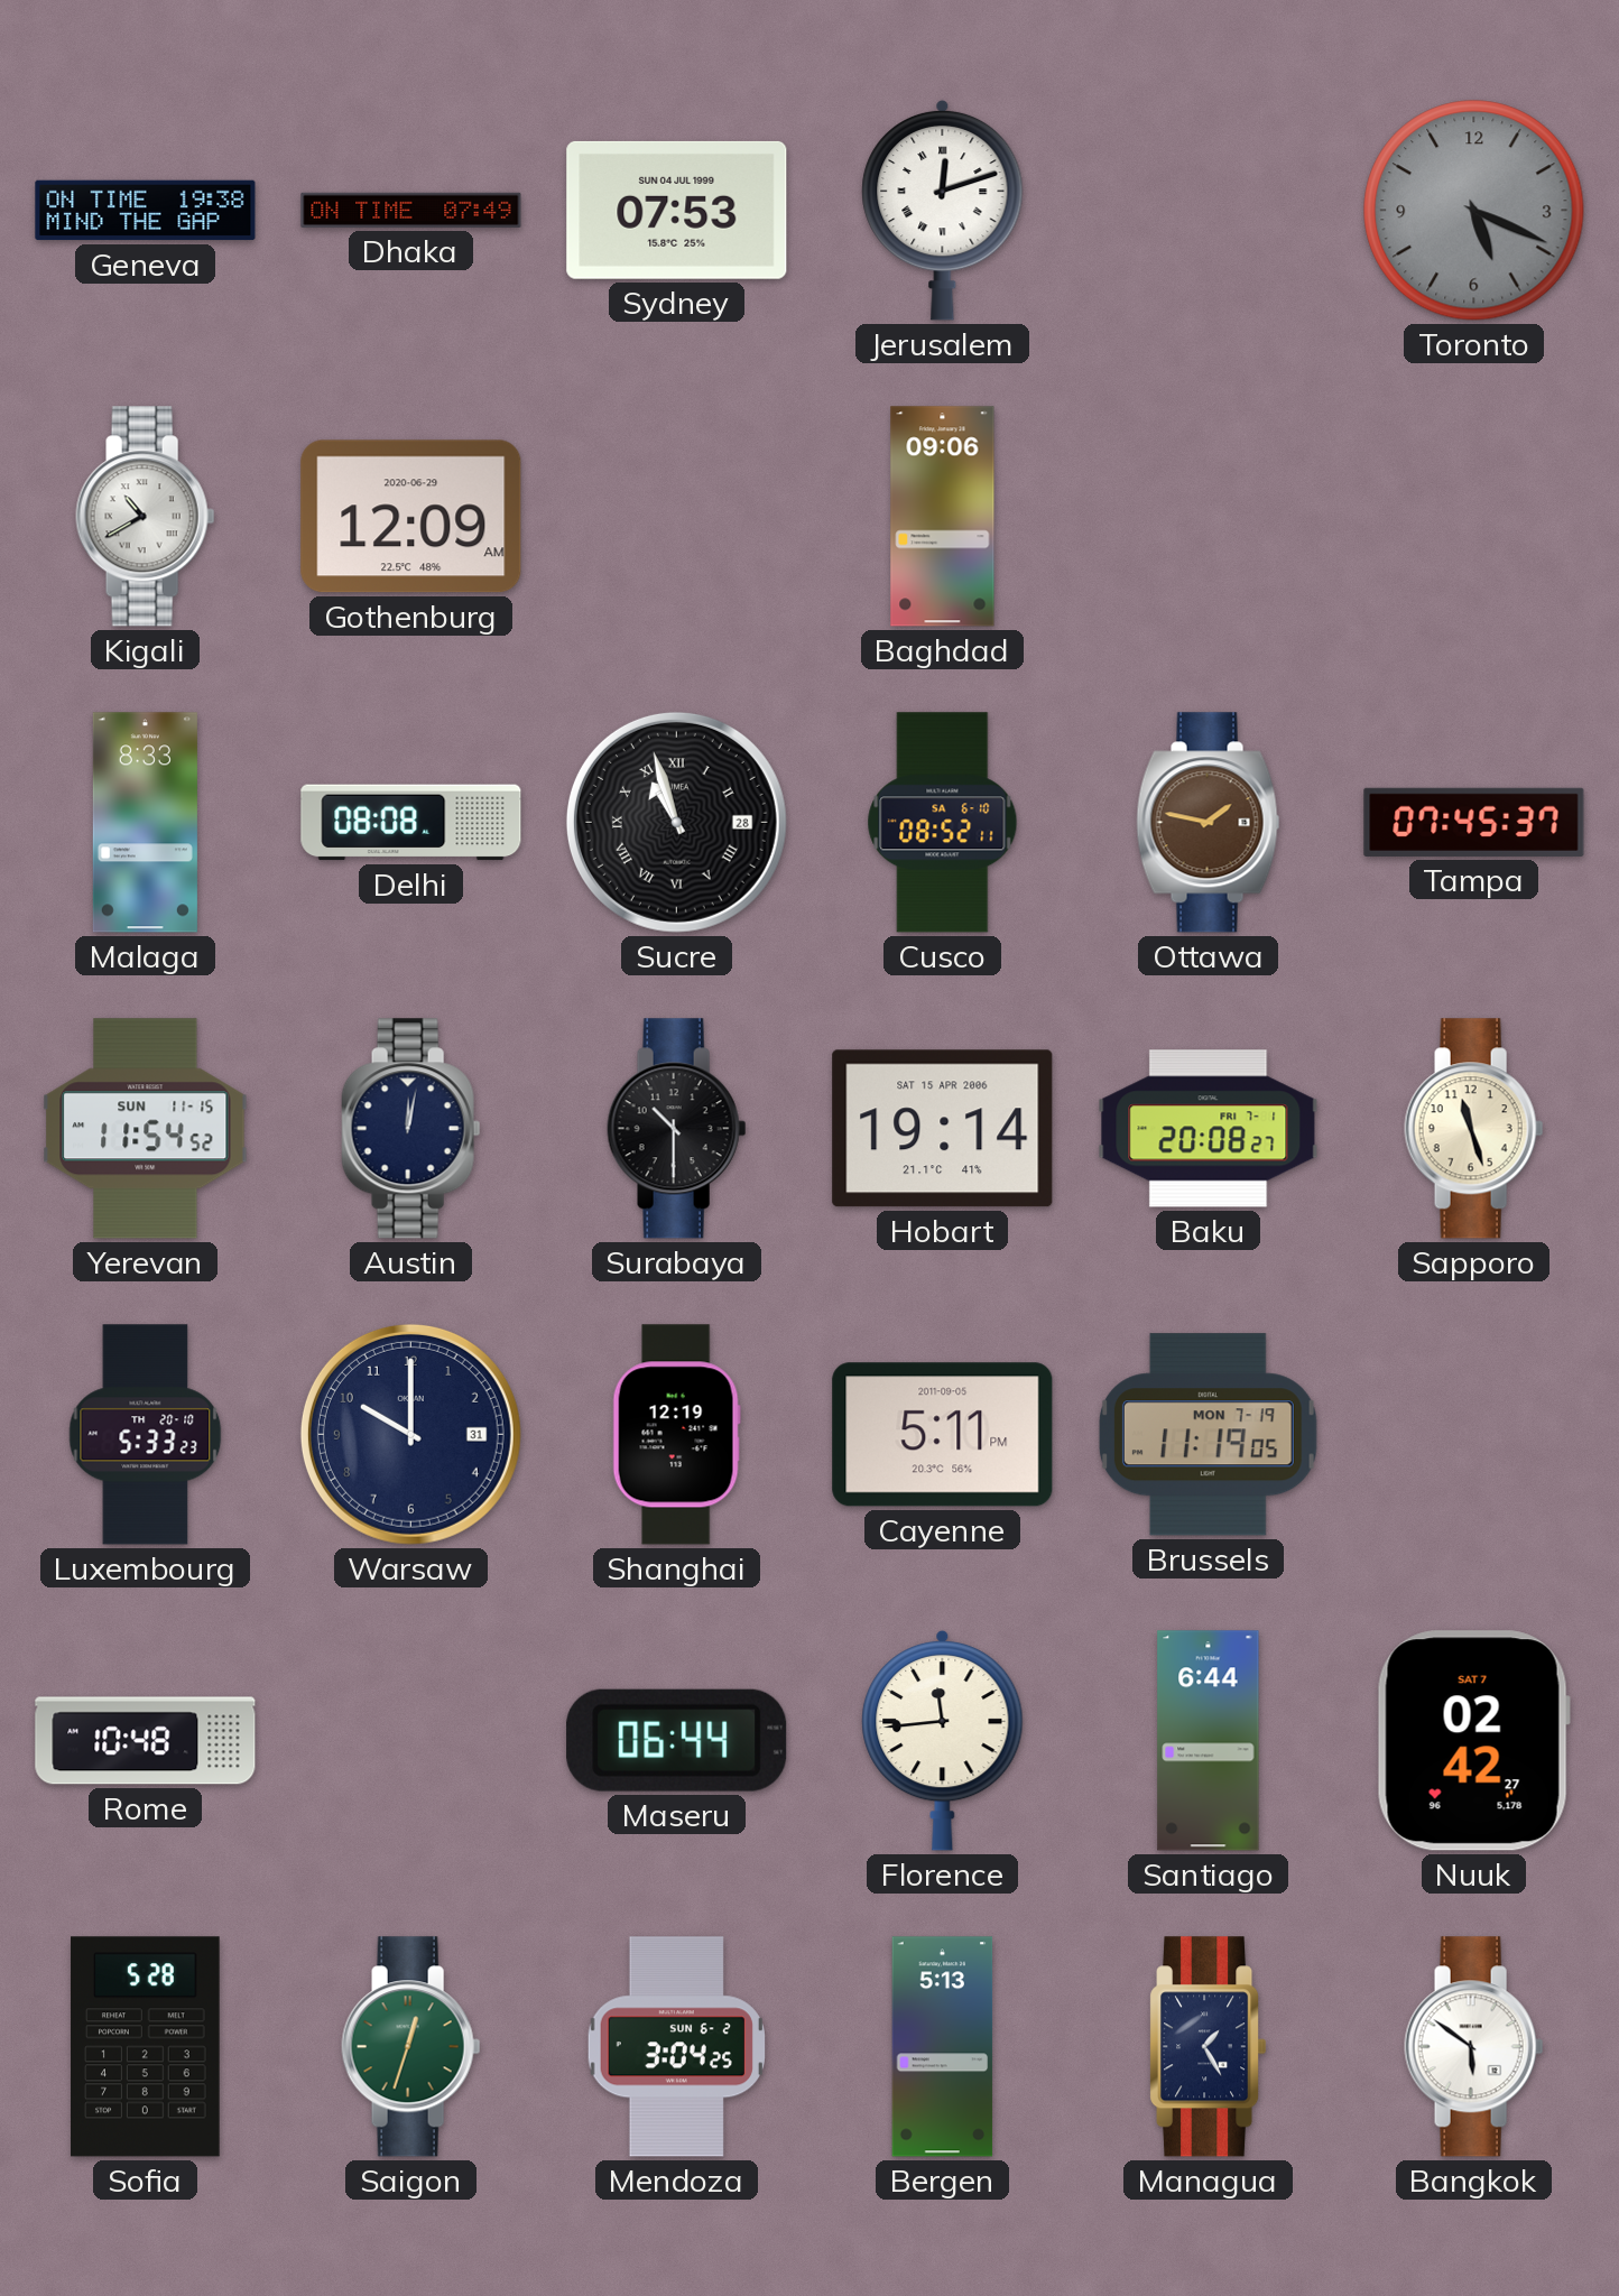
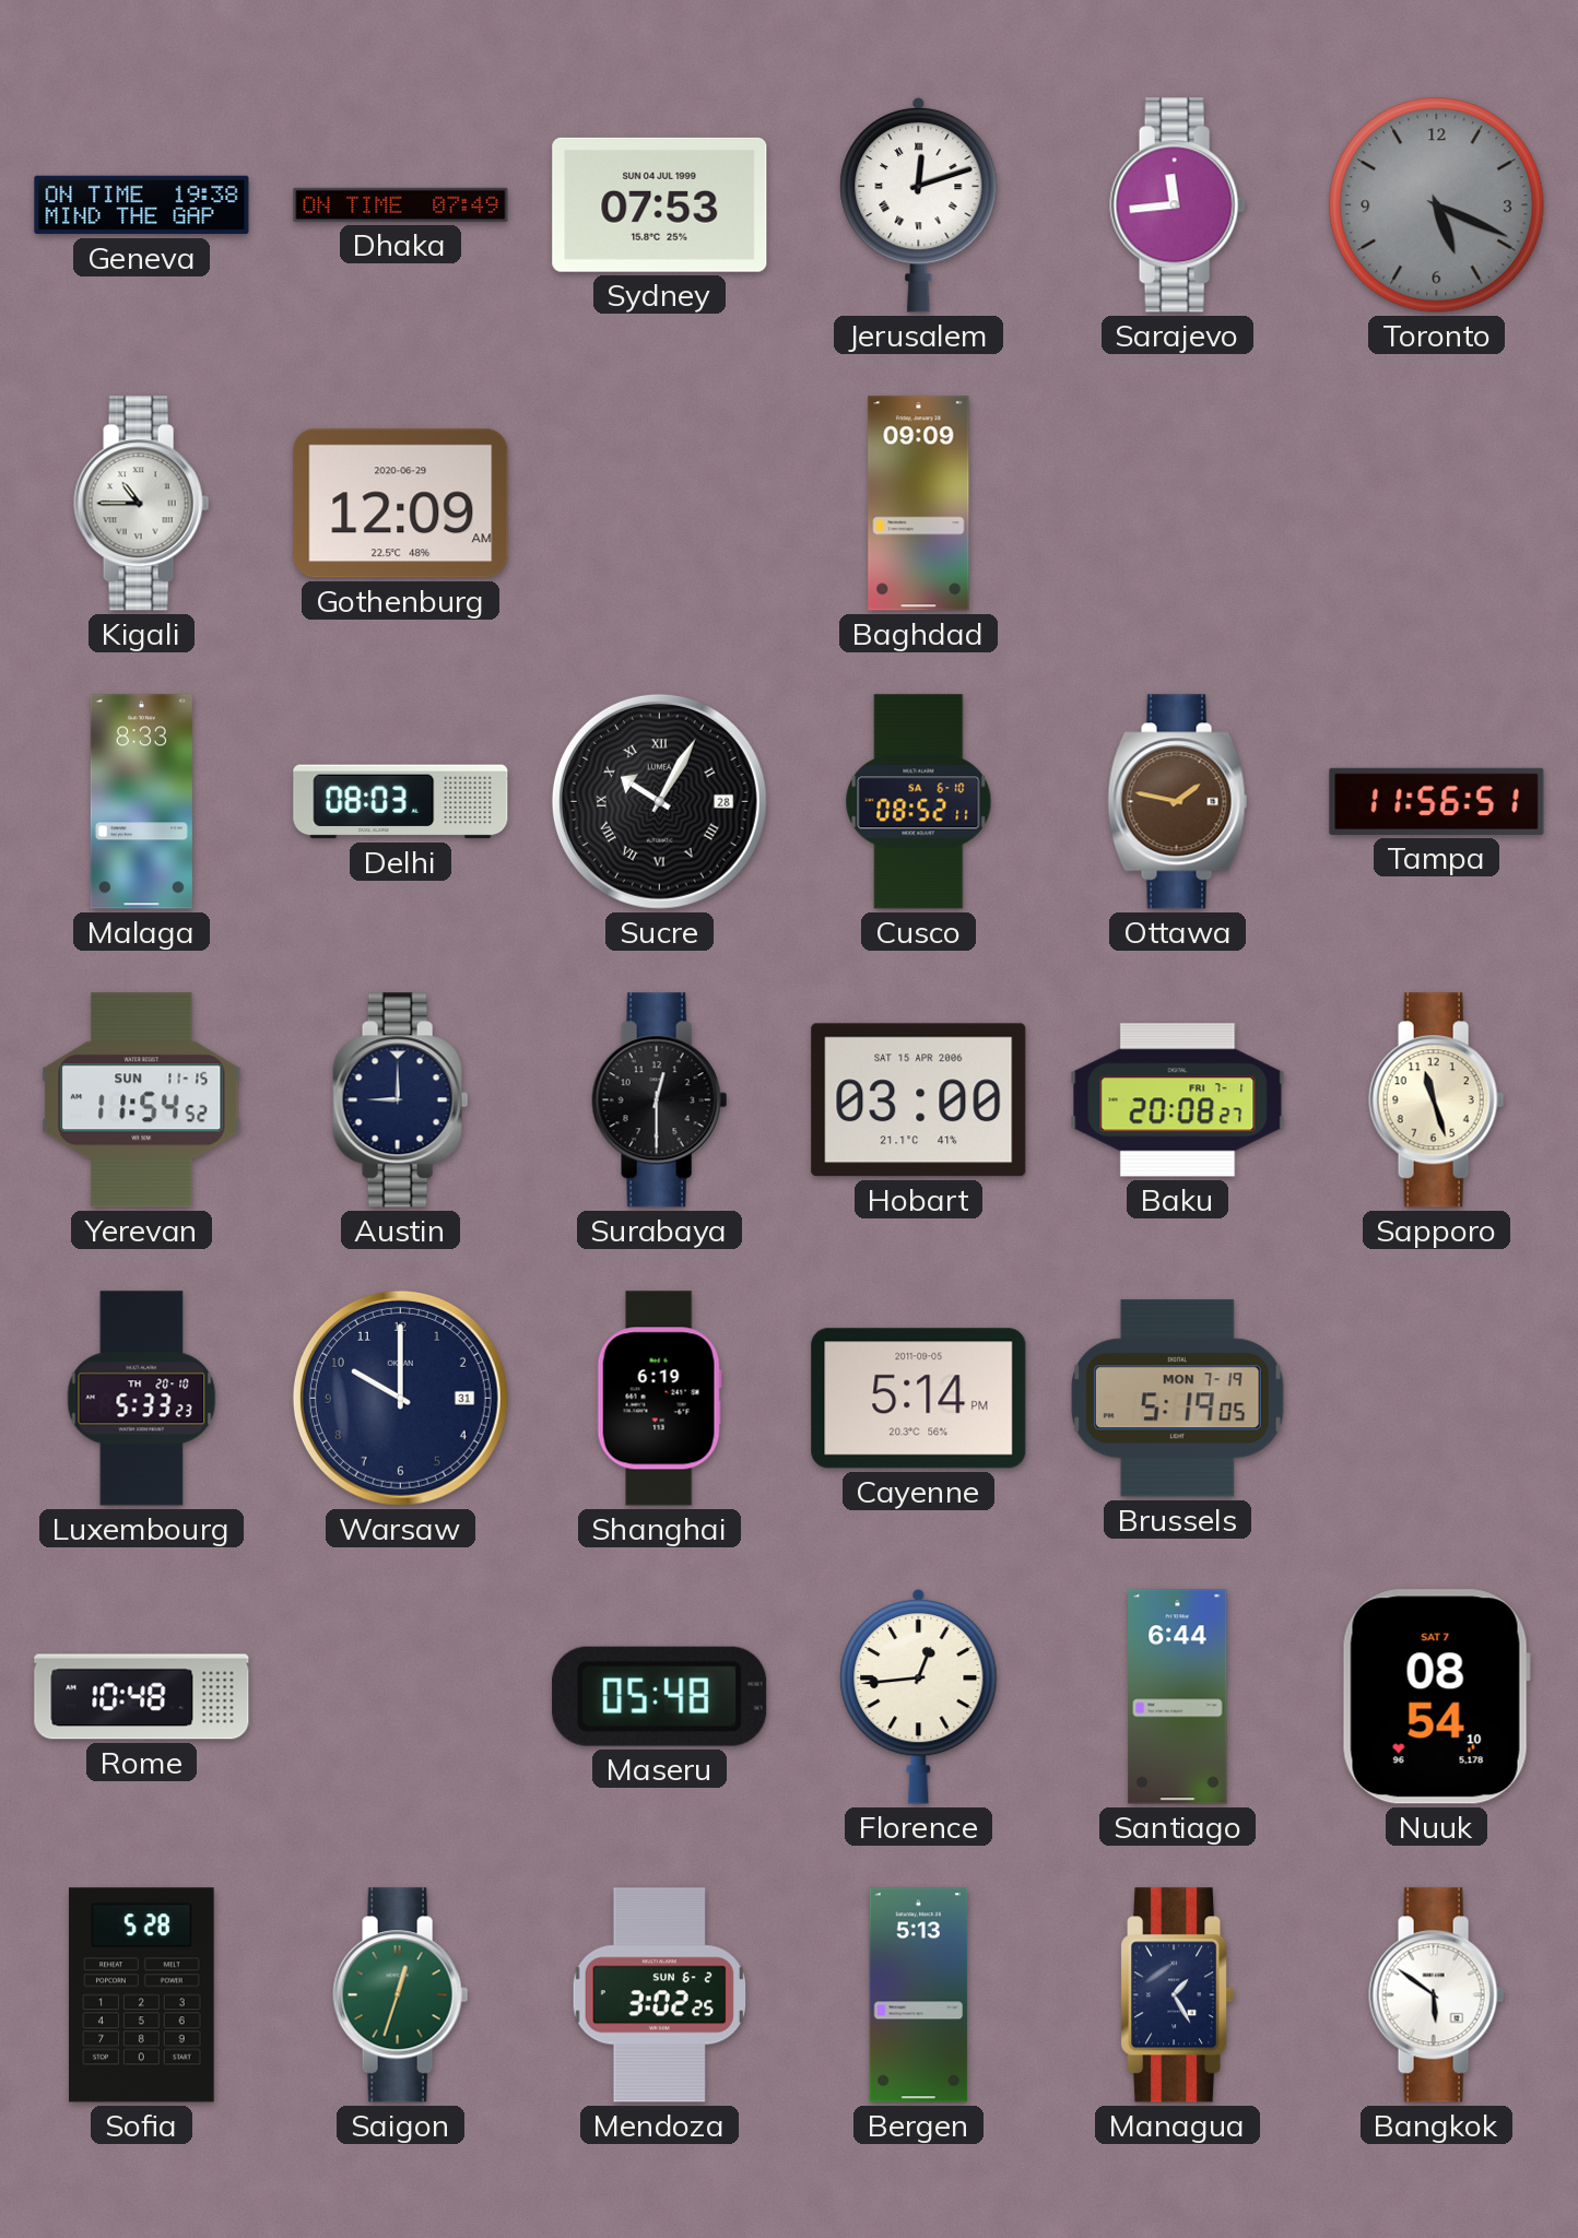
Sarajevo: none -> 11:44
Kigali: 10:40 -> 10:45
Baghdad: 09:06 -> 09:09
Delhi: 08:08 -> 08:03
Sucre: 10:57 -> 10:05
Tampa: 07:45 -> 11:56
Austin: 12:02 -> 9:00
Surabaya: 10:30 -> 12:30
Hobart: 19:14 -> 03:00
Shanghai: 12:19 -> 6:19
Cayenne: 5:11 -> 5:14
Brussels: 11:19 -> 5:19
Maseru: 06:44 -> 05:48
Florence: 11:44 -> 12:44
Nuuk: 02:42 -> 08:54
Mendoza: 3:04 -> 3:02
